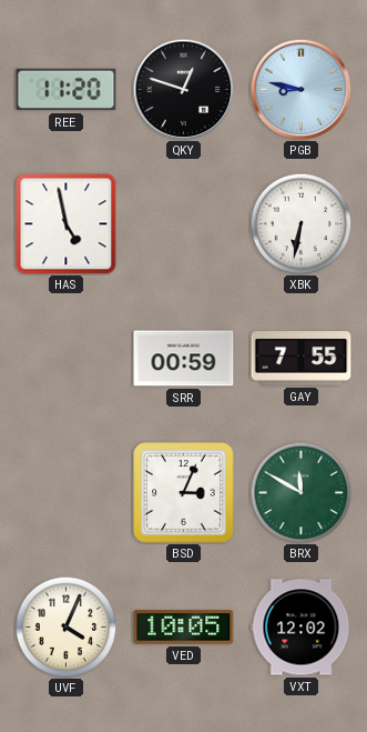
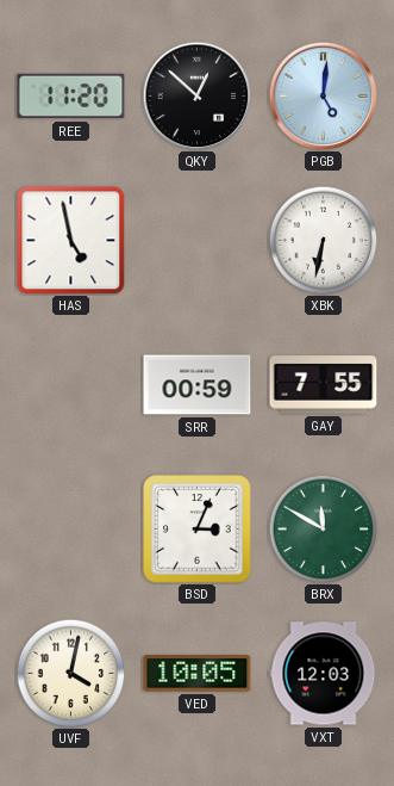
QKY: 12:48 -> 12:52
PGB: 8:47 -> 5:01
UVF: 4:04 -> 4:02
VXT: 12:02 -> 12:03
